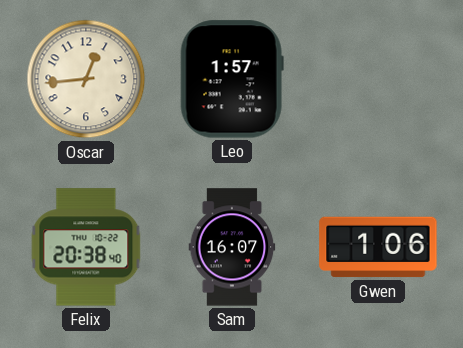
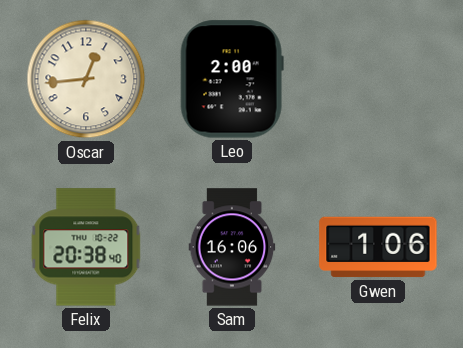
Leo: 1:57 -> 2:00
Sam: 16:07 -> 16:06
